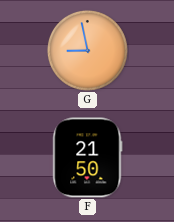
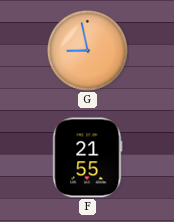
F: 21:50 -> 21:55
